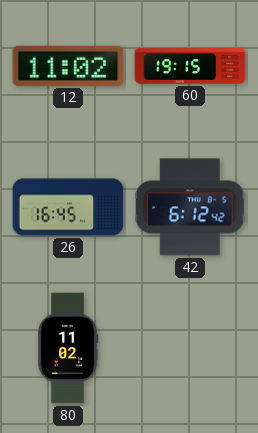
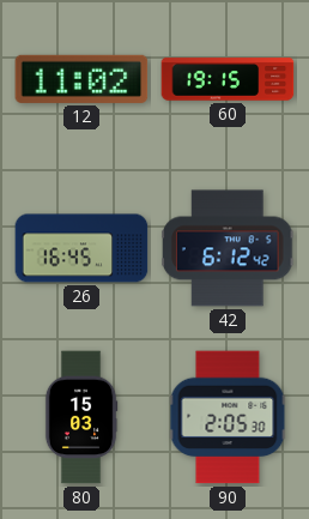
80: 11:02 -> 15:03
90: none -> 2:05
